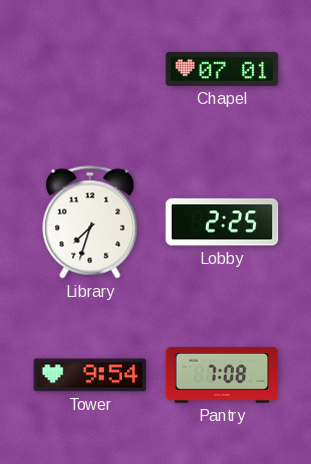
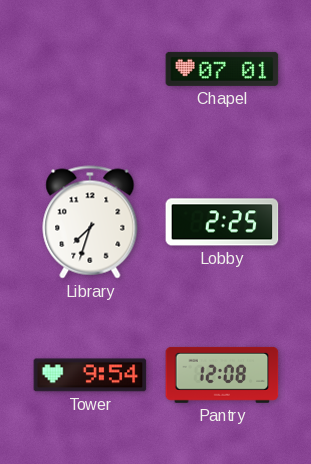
Pantry: 7:08 -> 12:08
